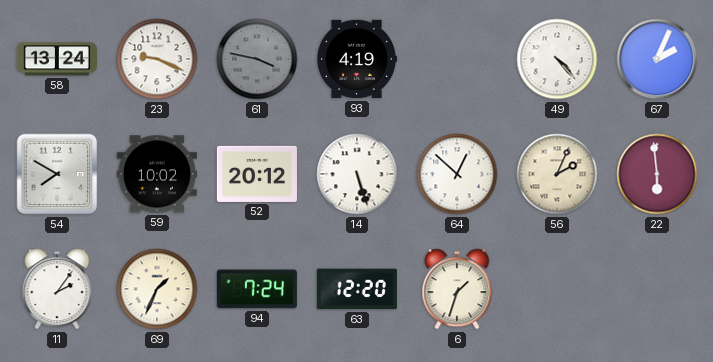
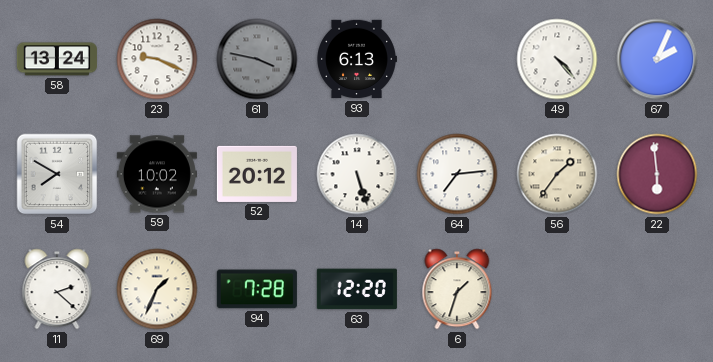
93: 4:19 -> 6:13
64: 12:52 -> 7:14
56: 2:04 -> 1:36
11: 2:06 -> 2:22
94: 7:24 -> 7:28
